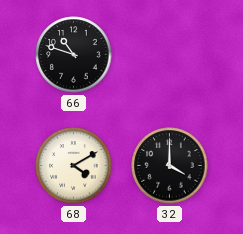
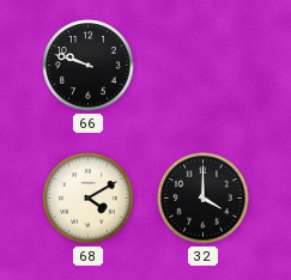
66: 10:48 -> 9:48
